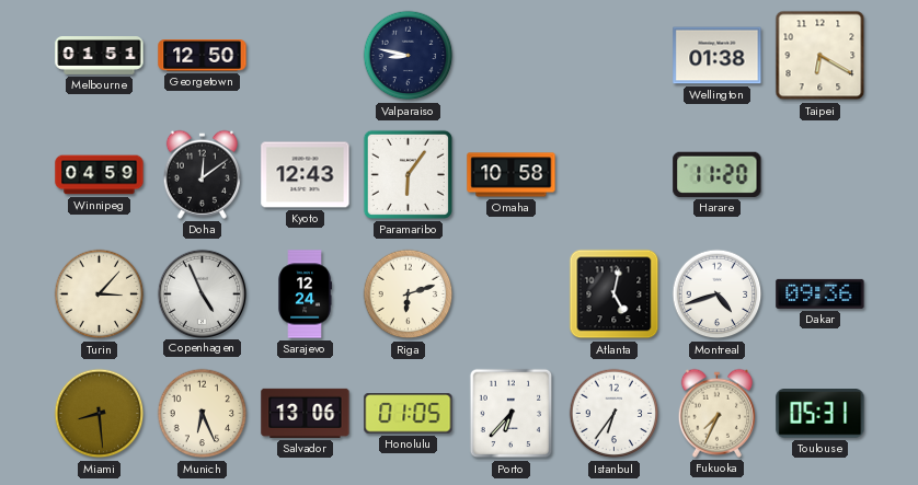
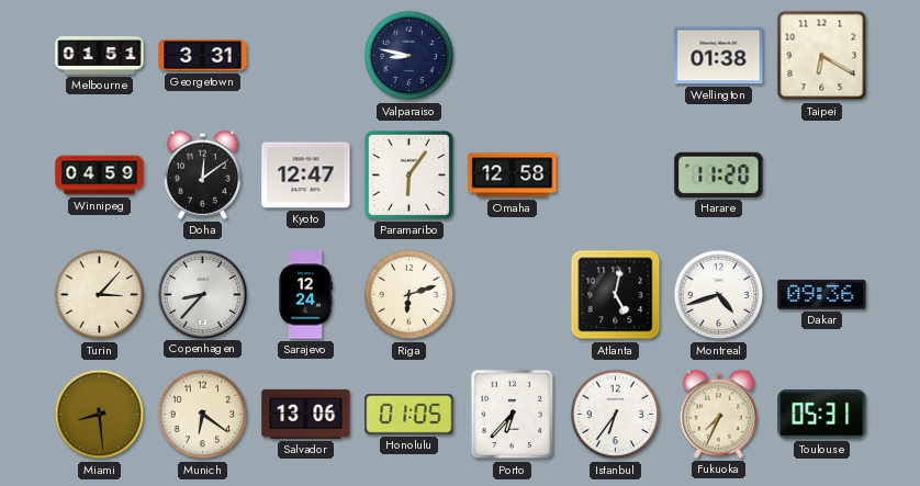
Georgetown: 12:50 -> 3:31
Kyoto: 12:43 -> 12:47
Omaha: 10:58 -> 12:58
Copenhagen: 4:56 -> 8:37
Munich: 6:26 -> 6:21
